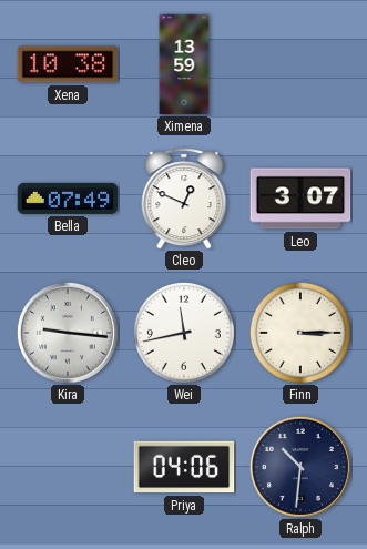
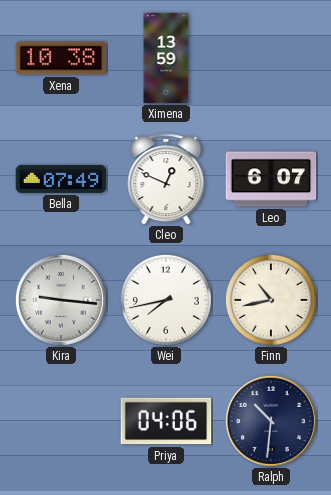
Leo: 3:07 -> 6:07
Wei: 11:43 -> 7:43
Finn: 3:15 -> 10:43
